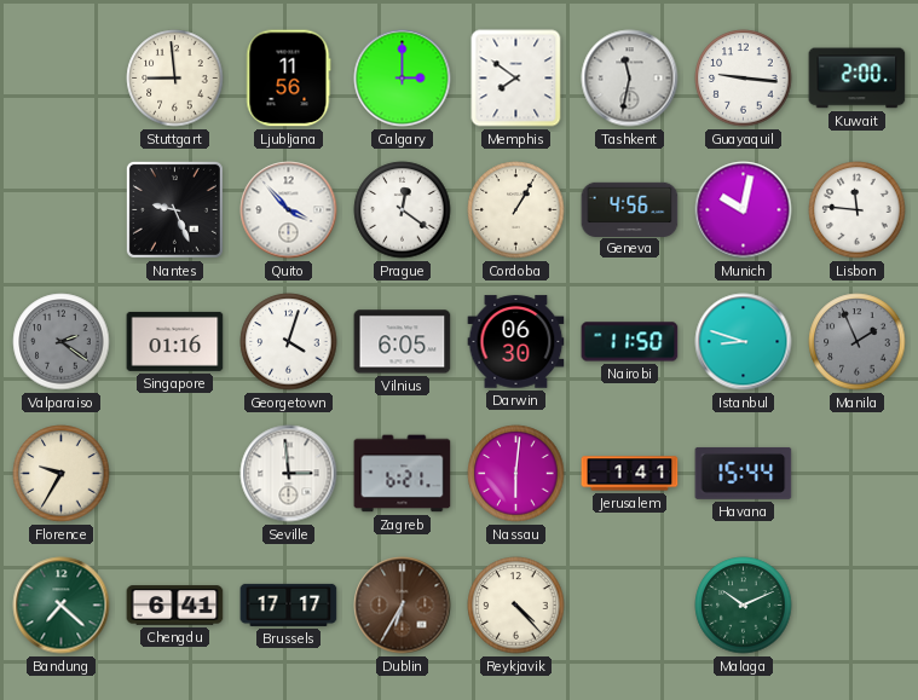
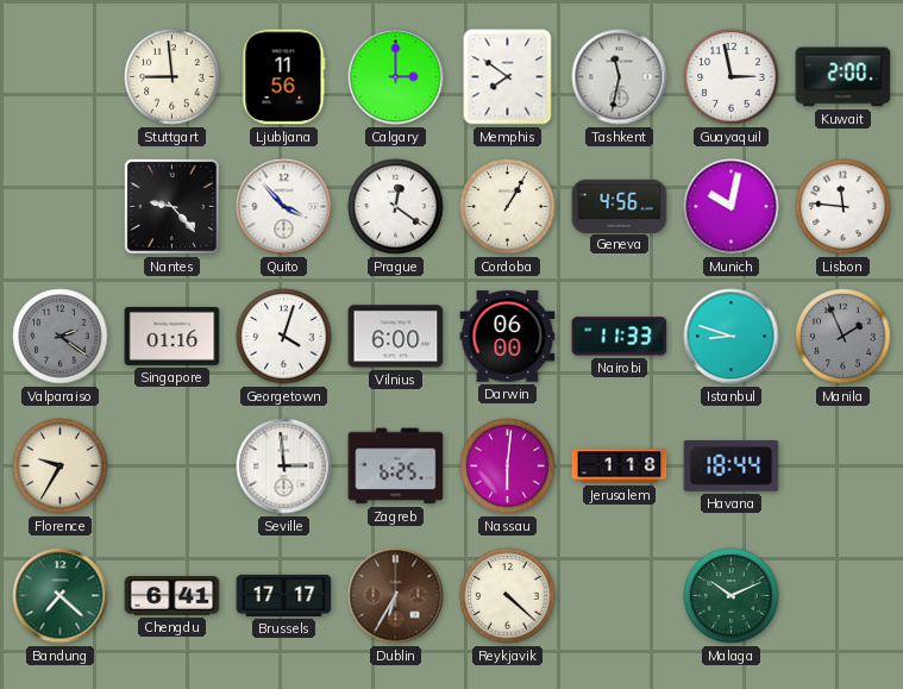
Guayaquil: 9:16 -> 2:58
Nantes: 9:26 -> 9:23
Vilnius: 6:05 -> 6:00
Darwin: 06:30 -> 06:00
Nairobi: 11:50 -> 11:33
Zagreb: 6:21 -> 6:25
Jerusalem: 1:41 -> 1:18
Havana: 15:44 -> 18:44
Reykjavik: 4:23 -> 4:22
